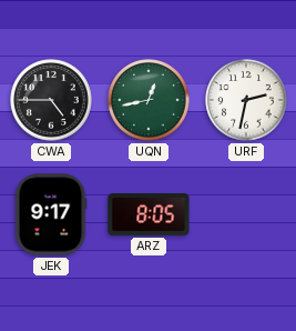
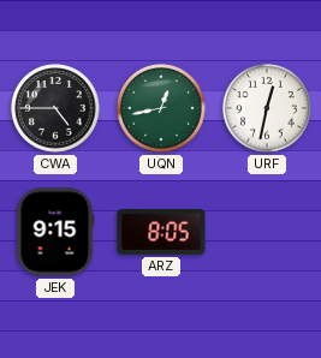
URF: 2:32 -> 12:32
JEK: 9:17 -> 9:15
